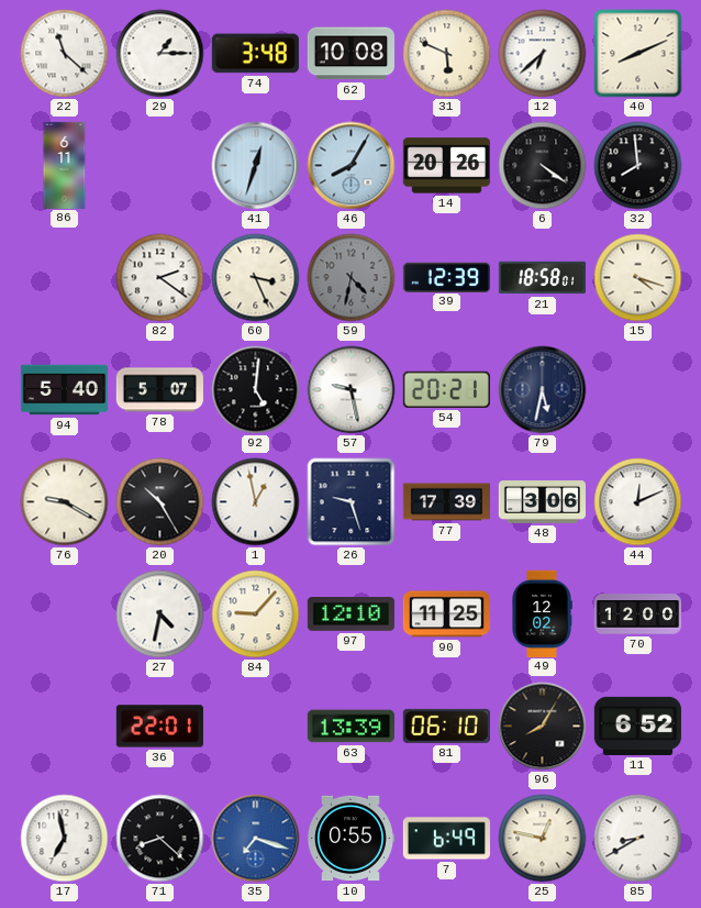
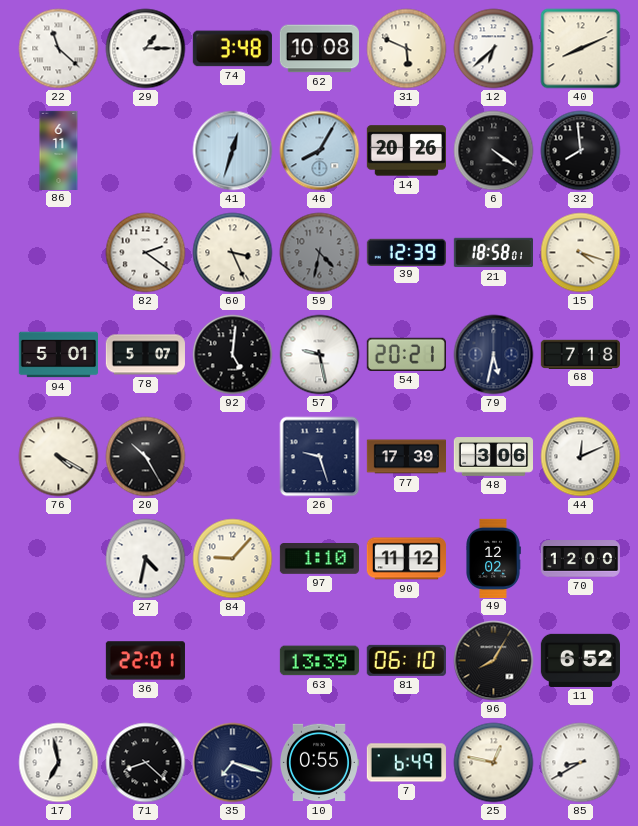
94: 5:40 -> 5:01
68: none -> 7:18
76: 9:20 -> 4:20
1: 12:58 -> none
97: 12:10 -> 1:10
90: 11:25 -> 11:12
35 dial: blue -> navy
